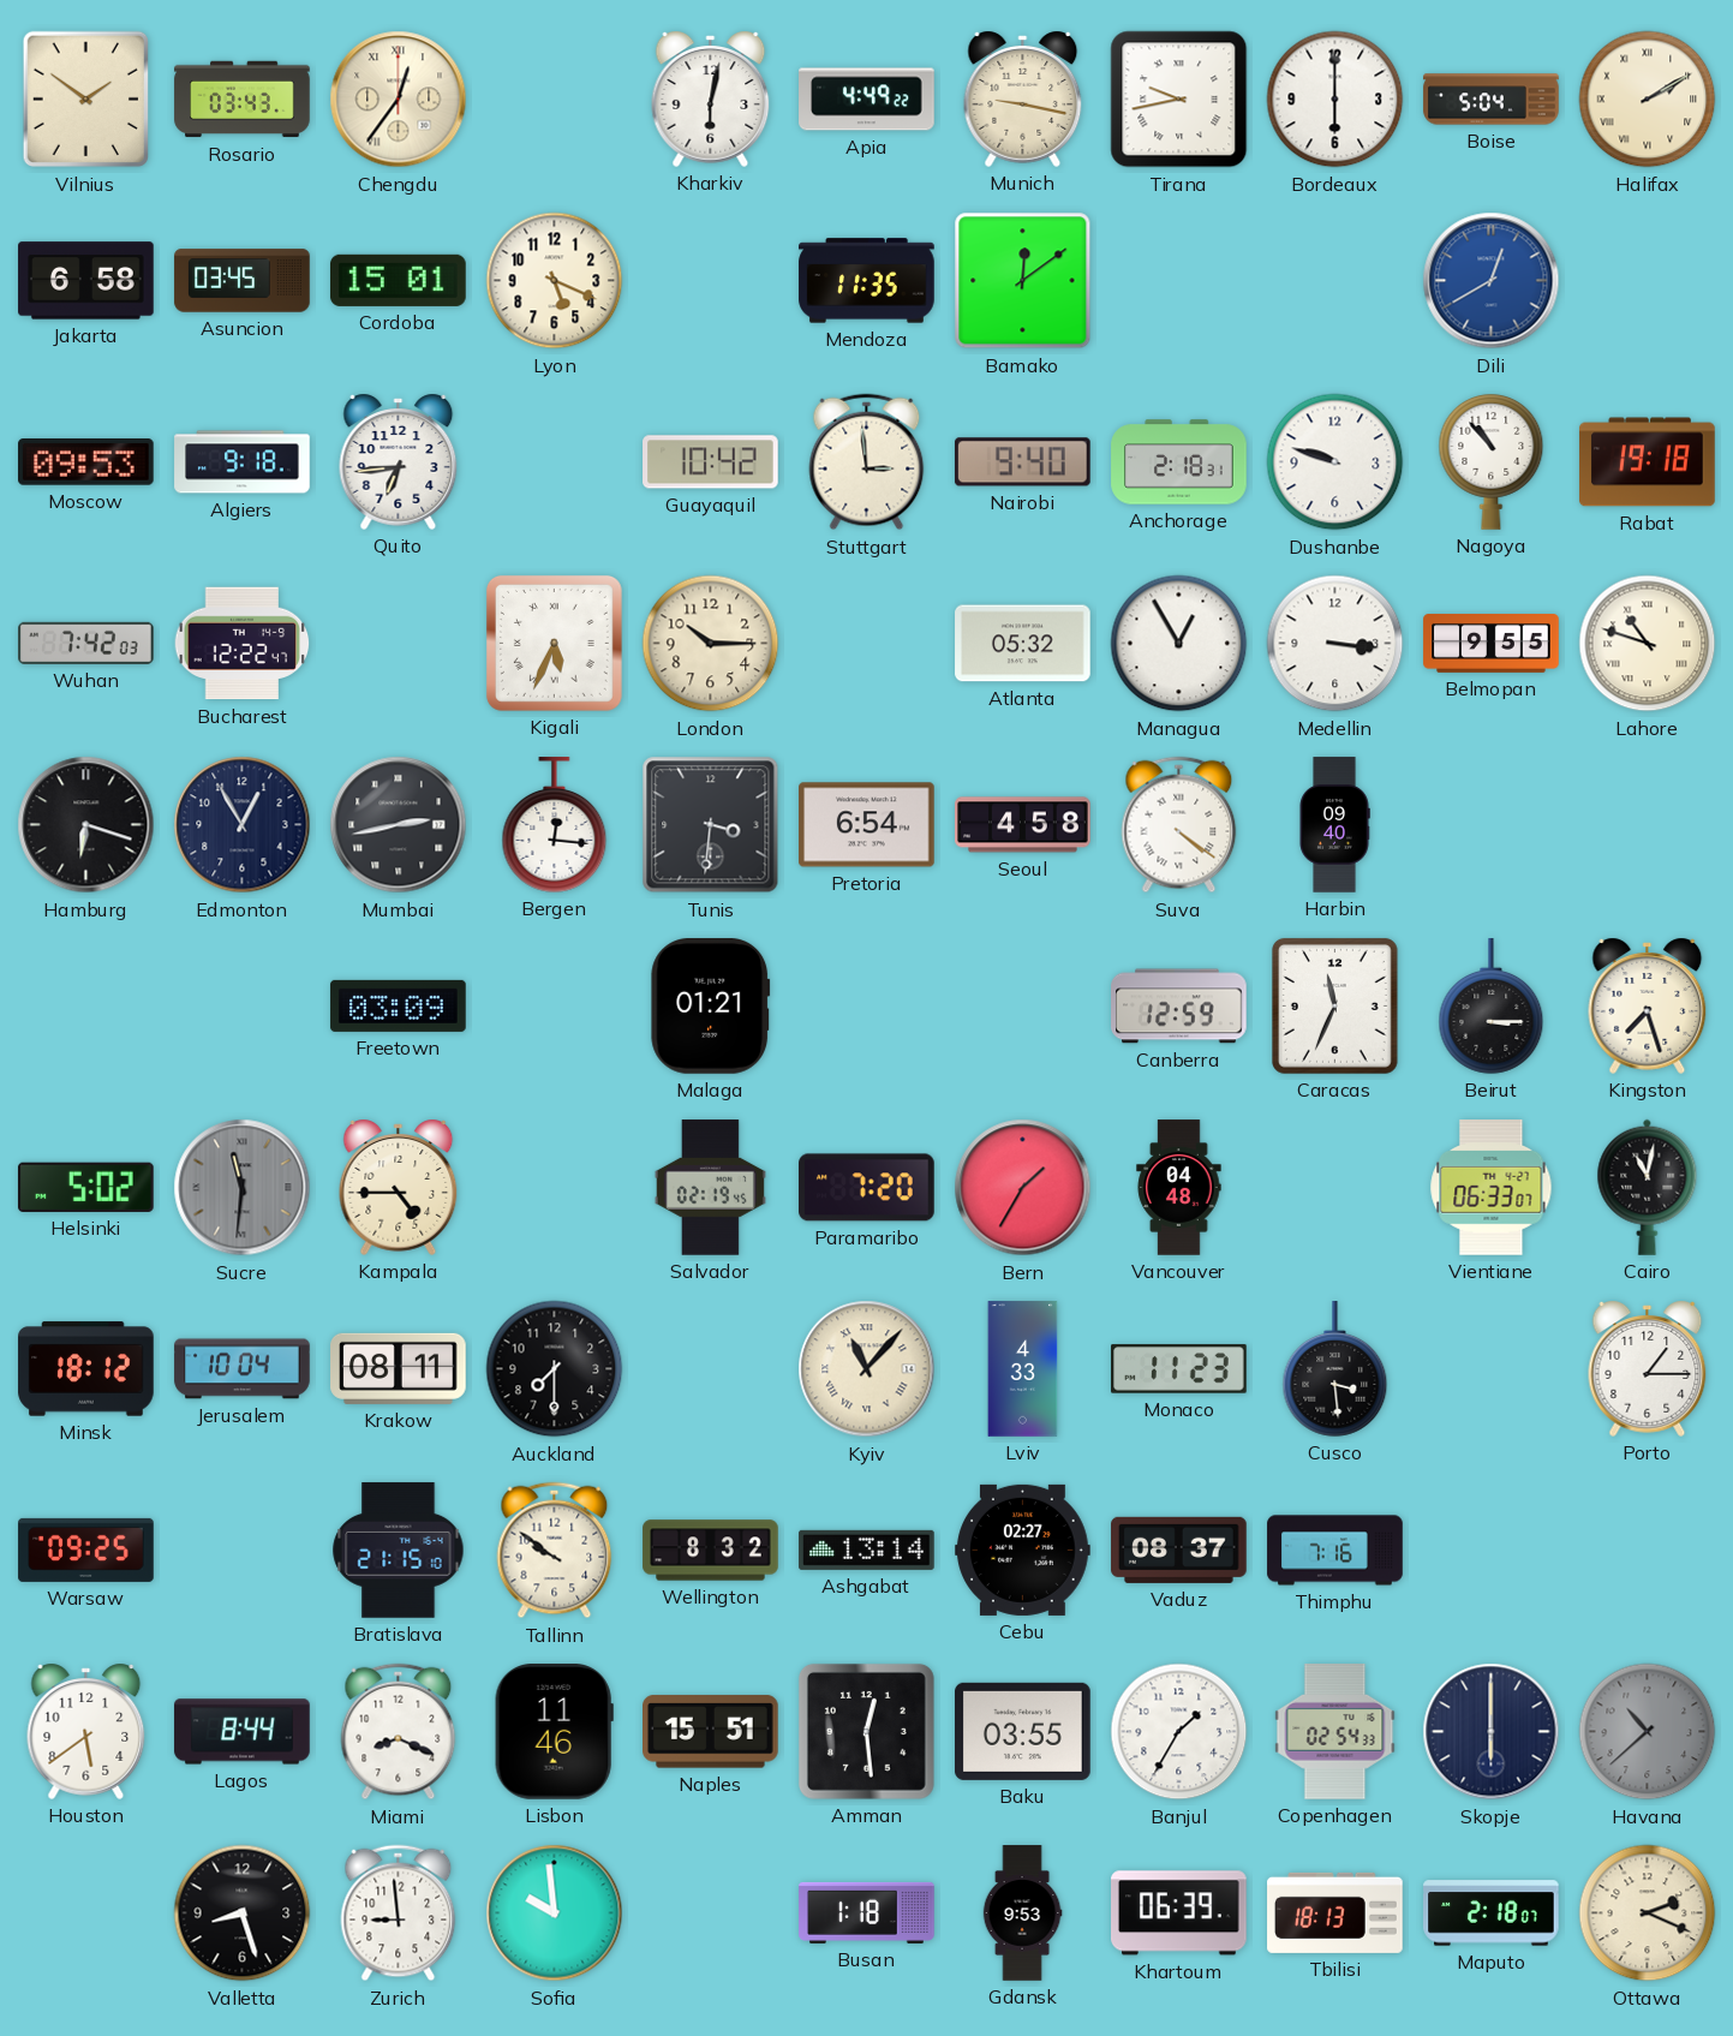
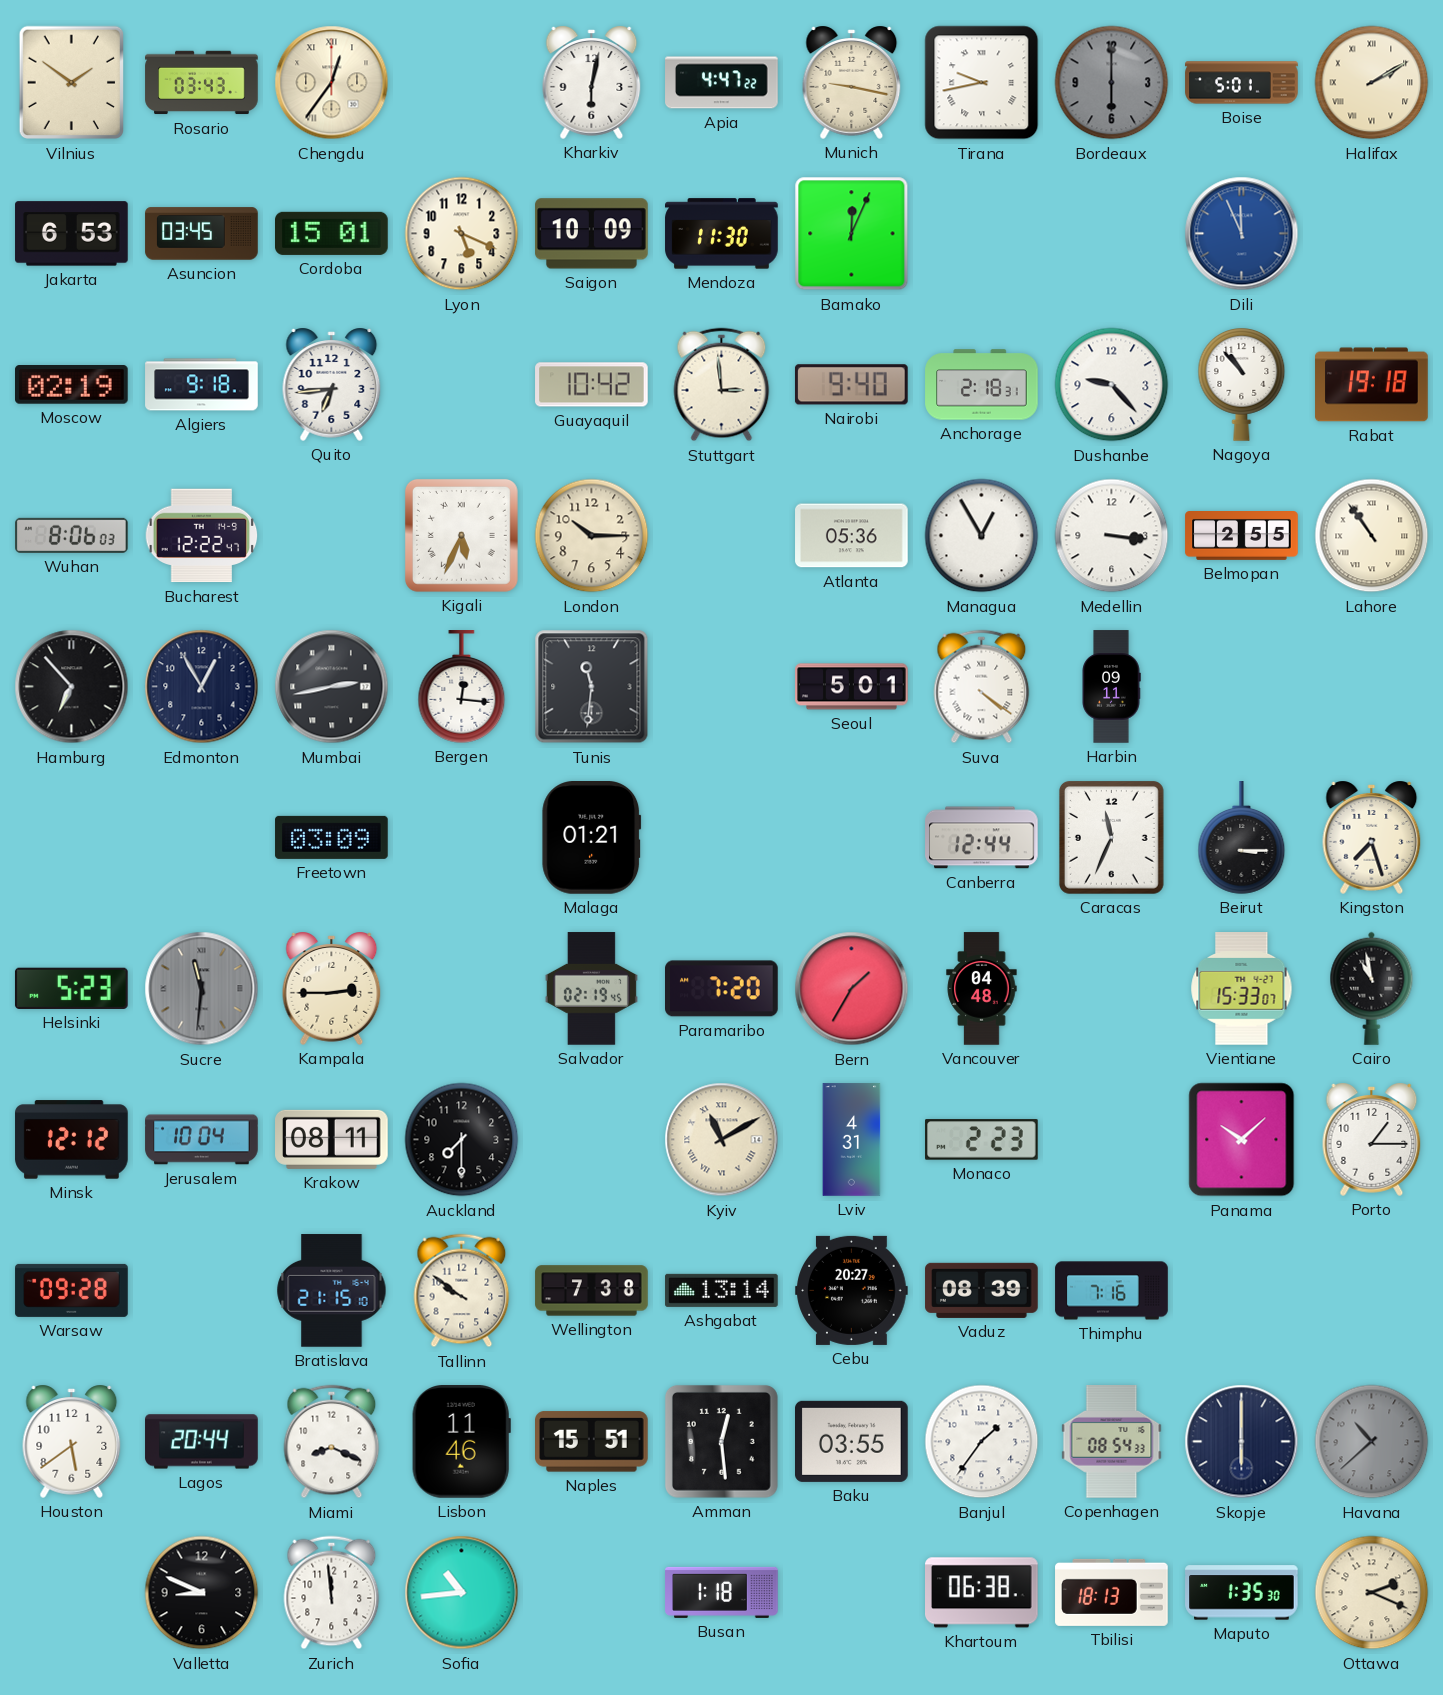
Apia: 4:49 -> 4:47
Bordeaux dial: white -> grey
Boise: 5:04 -> 5:01
Jakarta: 6:58 -> 6:53
Saigon: none -> 10:09
Mendoza: 11:35 -> 11:30
Bamako: 12:09 -> 12:04
Dili: 12:40 -> 11:56
Moscow: 09:53 -> 02:19
Dushanbe: 9:48 -> 9:23
Wuhan: 7:42 -> 8:06
Atlanta: 05:32 -> 05:36
Belmopan: 9:55 -> 2:55
Lahore: 10:48 -> 10:54
Hamburg: 6:18 -> 6:53
Tunis: 3:31 -> 11:31
Pretoria: 6:54 -> none
Seoul: 4:58 -> 5:01
Harbin: 09:40 -> 09:11
Canberra: 12:59 -> 12:44
Helsinki: 5:02 -> 5:23
Kampala: 4:45 -> 2:45
Vientiane: 06:33 -> 15:33
Cairo: 11:02 -> 10:58
Minsk: 18:12 -> 12:12
Kyiv: 11:07 -> 11:10
Lviv: 4:33 -> 4:31
Monaco: 11:23 -> 2:23
Cusco: 3:29 -> none
Panama: none -> 10:08
Warsaw: 09:25 -> 09:28
Wellington: 8:32 -> 7:38
Cebu: 02:27 -> 20:27
Vaduz: 08:37 -> 08:39
Lagos: 8:44 -> 20:44
Banjul: 1:35 -> 1:36
Copenhagen: 02:54 -> 08:54
Valletta: 8:27 -> 8:49
Zurich: 8:59 -> 11:59
Sofia: 9:59 -> 10:44
Gdansk: 9:53 -> none
Khartoum: 06:39 -> 06:38
Maputo: 2:18 -> 1:35
